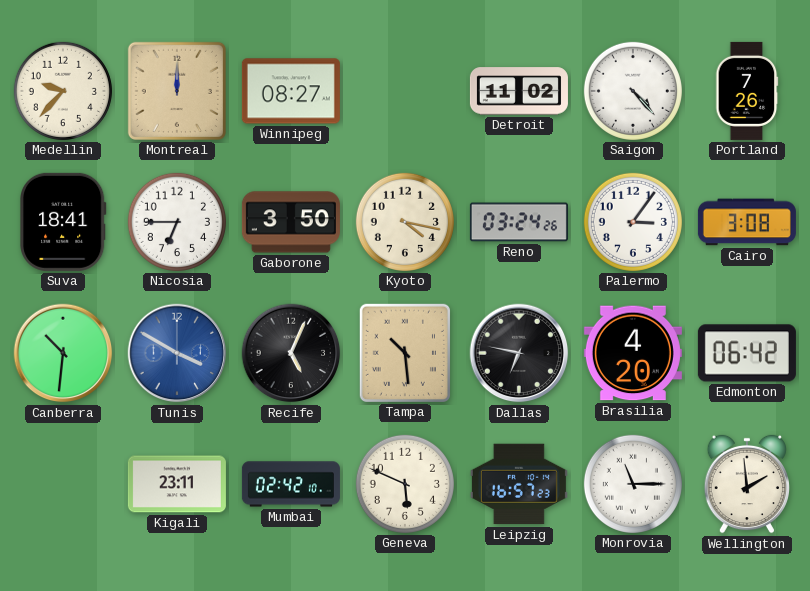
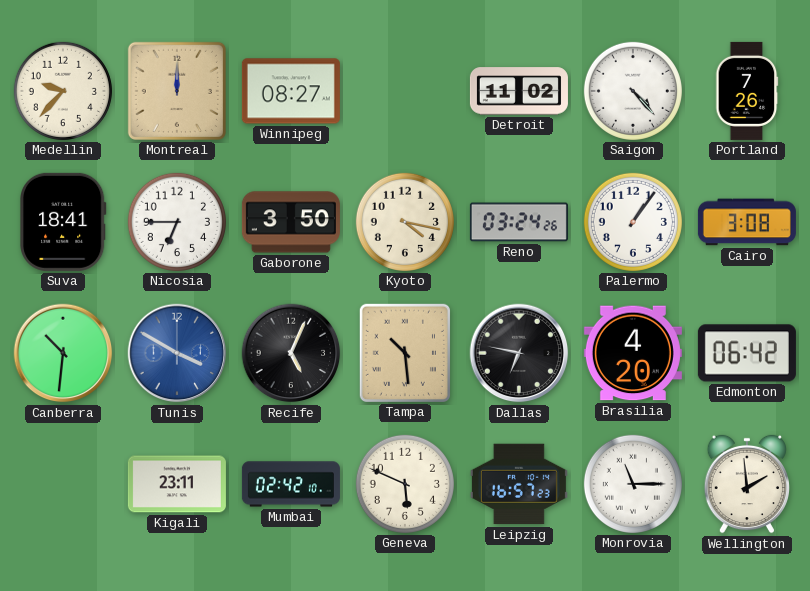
Palermo: 3:06 -> 1:06
